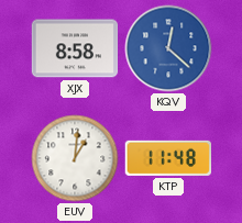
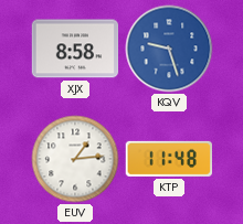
KQV: 12:22 -> 9:27
EUV: 1:01 -> 1:14
